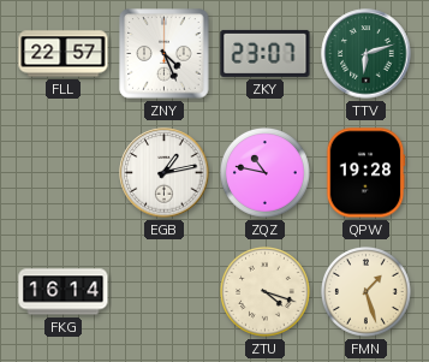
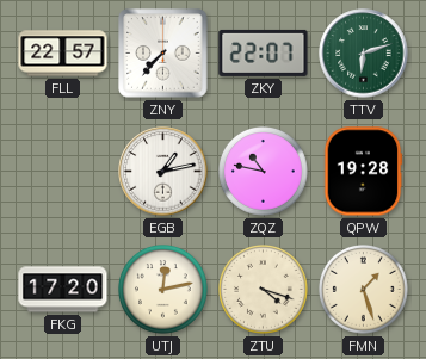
ZNY: 4:26 -> 7:37
ZKY: 23:07 -> 22:07
FKG: 16:14 -> 17:20
UTJ: none -> 12:13
